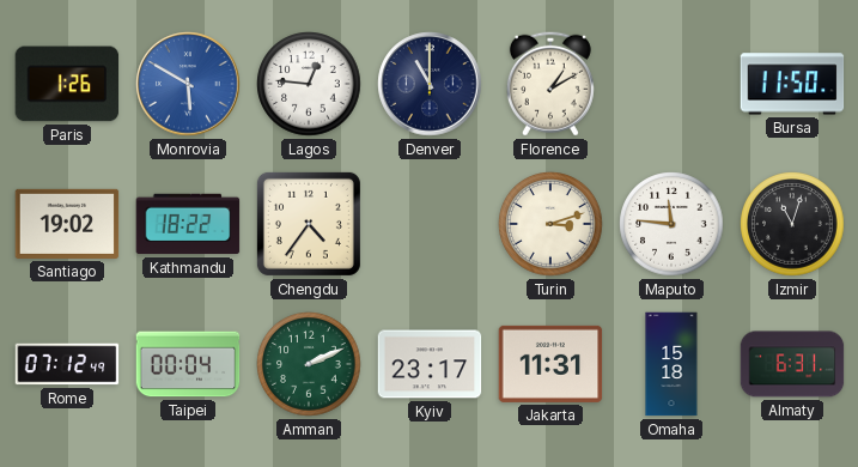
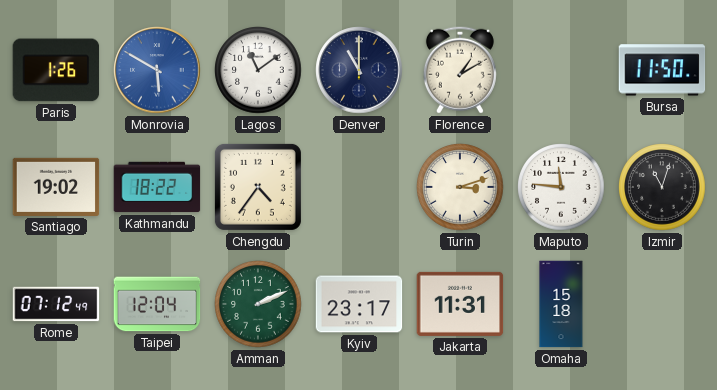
Lagos: 12:46 -> 11:09
Taipei: 00:04 -> 12:04
Almaty: 6:31 -> none
